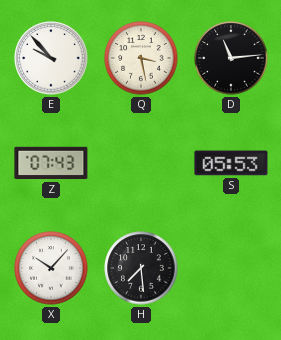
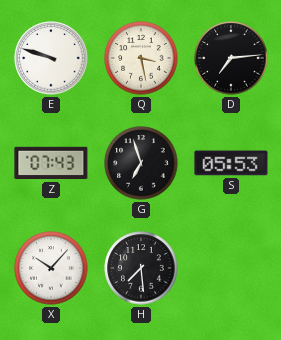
E: 9:53 -> 9:48
D: 11:14 -> 7:14
G: none -> 6:57
